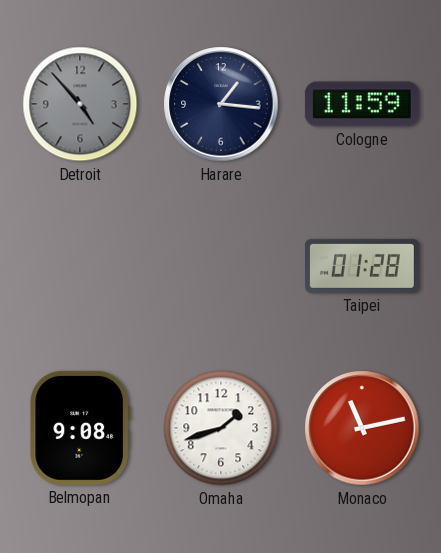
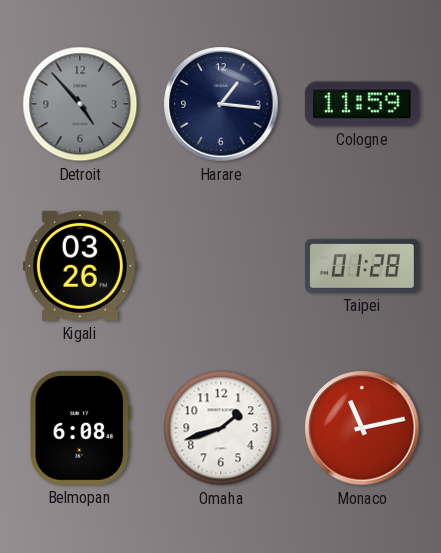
Kigali: none -> 03:26
Belmopan: 9:08 -> 6:08
